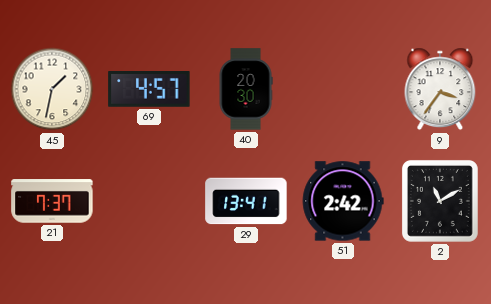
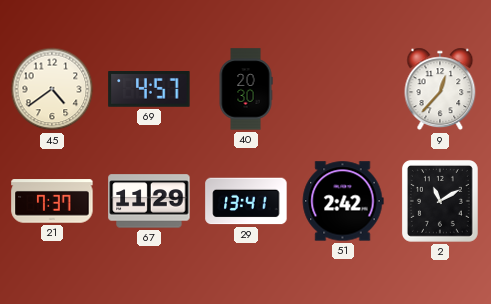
45: 1:32 -> 4:39
9: 3:36 -> 12:37
67: none -> 11:29
